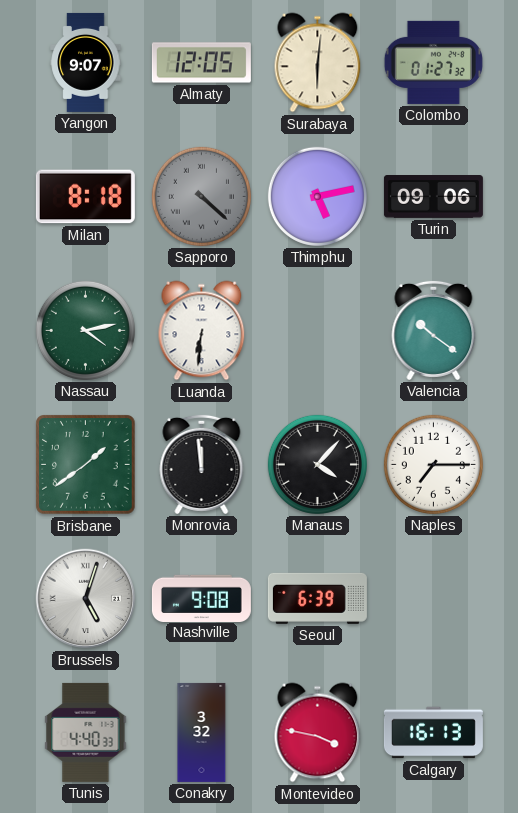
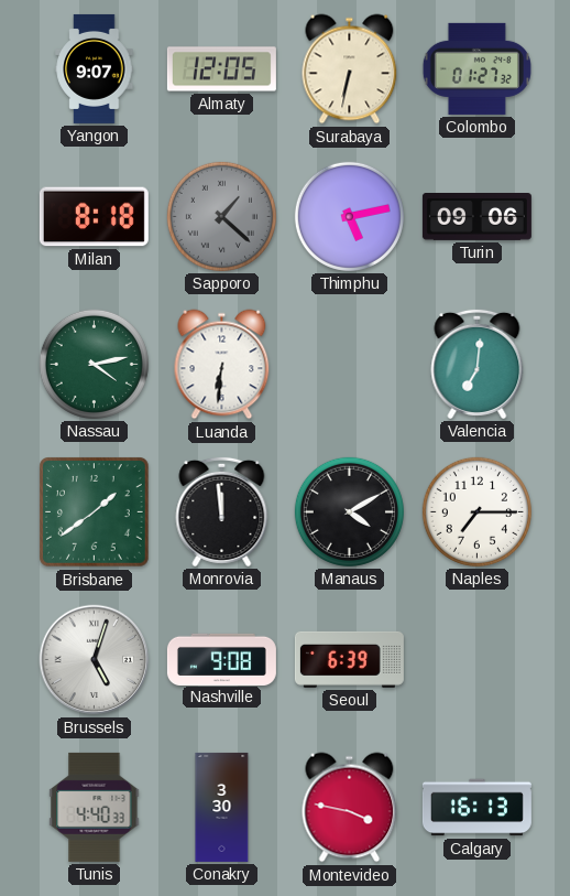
Surabaya: 6:01 -> 6:32
Sapporo: 4:22 -> 1:22
Valencia: 10:21 -> 7:01
Manaus: 4:07 -> 4:10
Conakry: 3:32 -> 3:30
